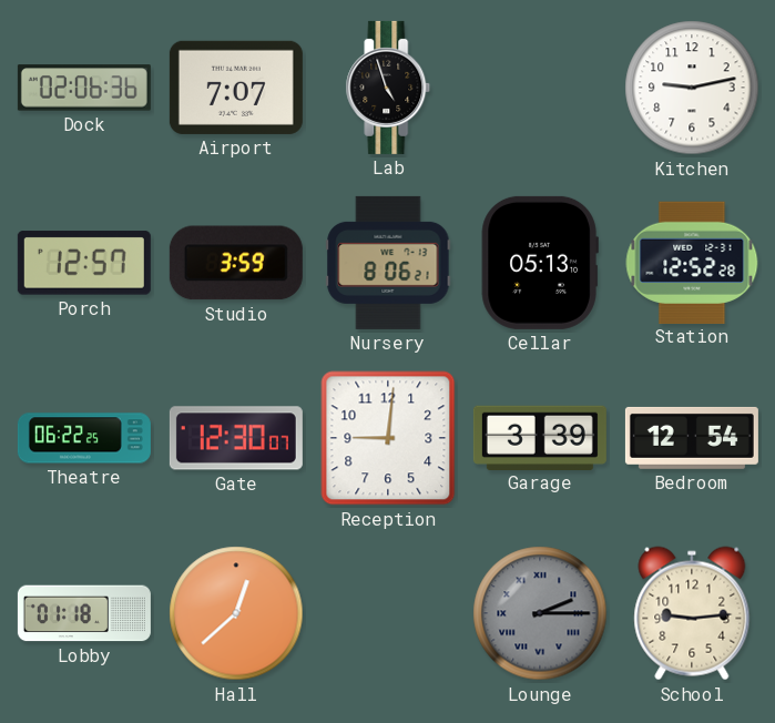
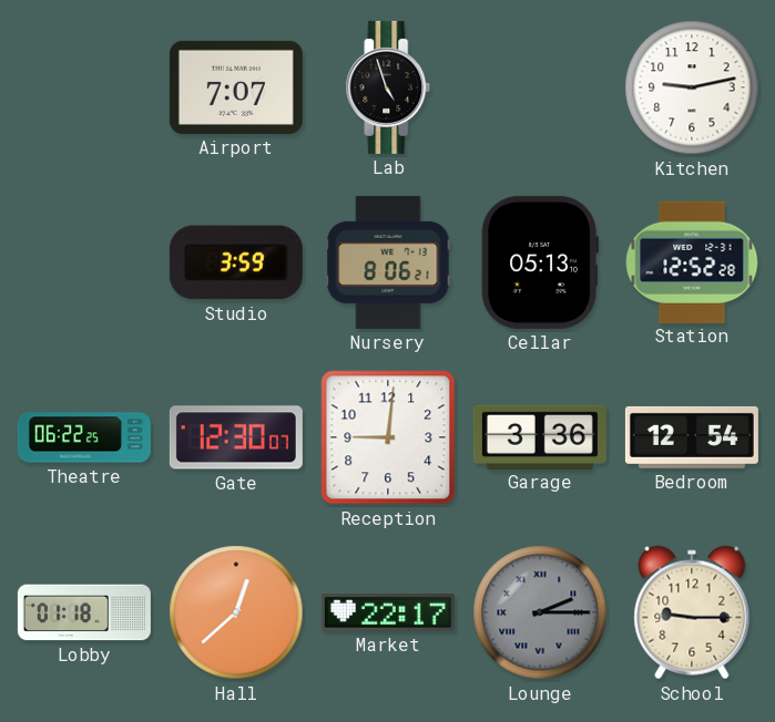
Dock: 02:06 -> none
Porch: 12:57 -> none
Garage: 3:39 -> 3:36
Market: none -> 22:17
School: 9:14 -> 9:15
